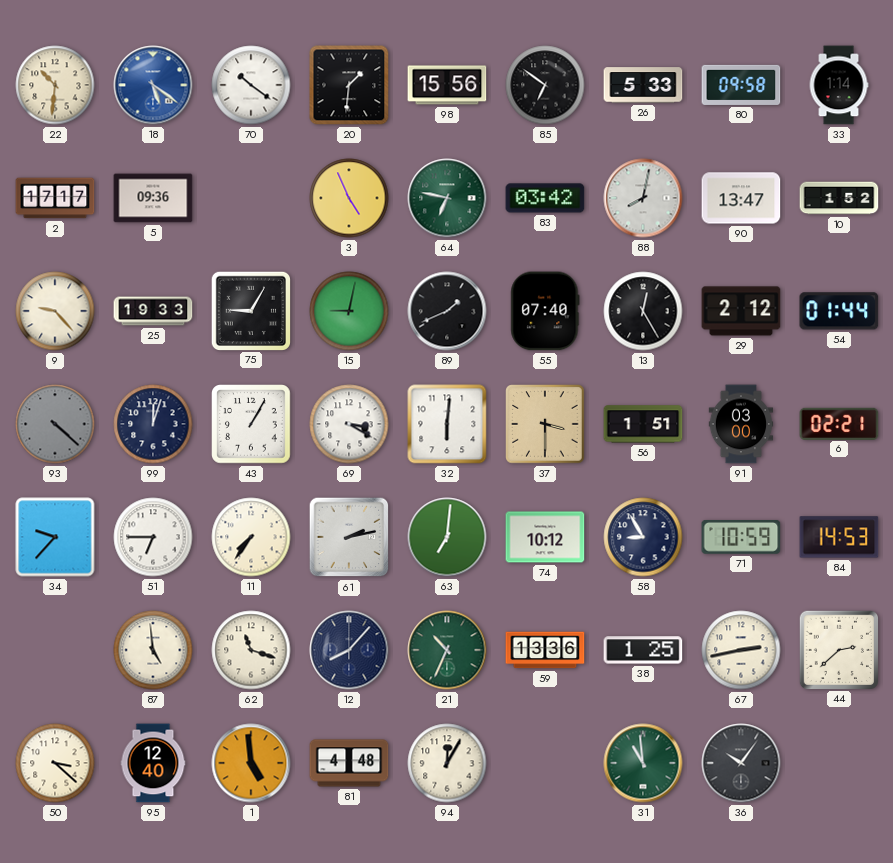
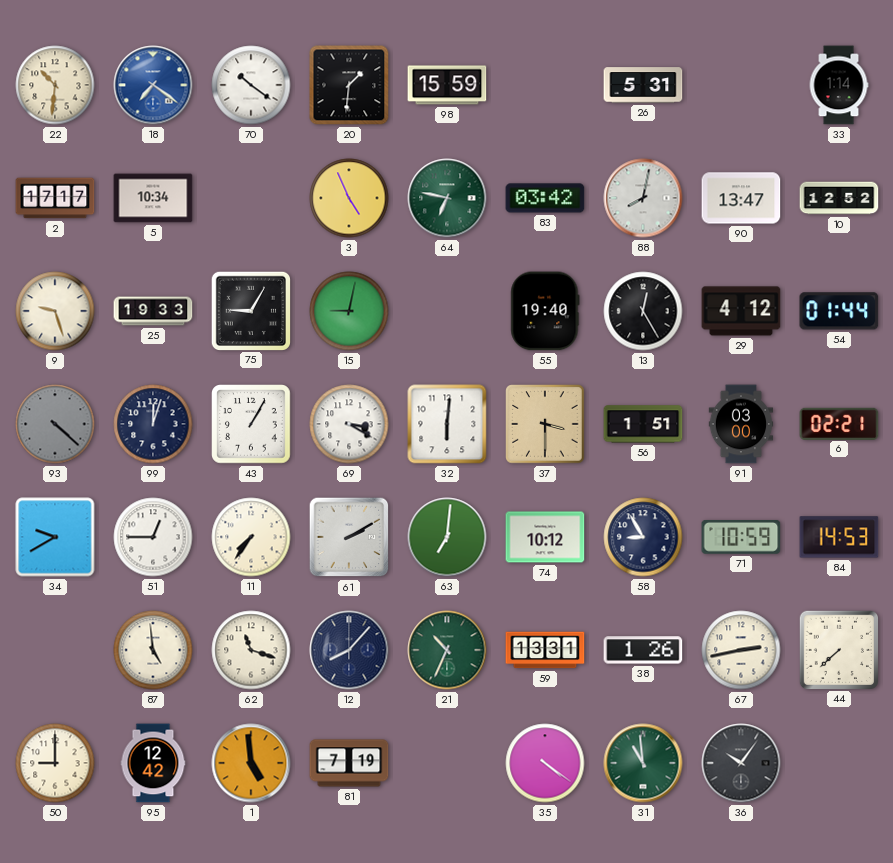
18: 5:21 -> 7:21
98: 15:56 -> 15:59
85: 6:51 -> none
26: 5:33 -> 5:31
80: 09:58 -> none
5: 09:36 -> 10:34
10: 1:52 -> 12:52
9: 9:23 -> 9:27
89: 1:41 -> none
55: 07:40 -> 19:40
29: 2:12 -> 4:12
34: 9:37 -> 9:40
51: 6:45 -> 12:45
61: 2:13 -> 2:10
59: 13:36 -> 13:31
38: 1:25 -> 1:26
44: 2:38 -> 7:38
50: 3:22 -> 9:00
95: 12:40 -> 12:42
81: 4:48 -> 7:19
94: 12:05 -> none
35: none -> 4:21
